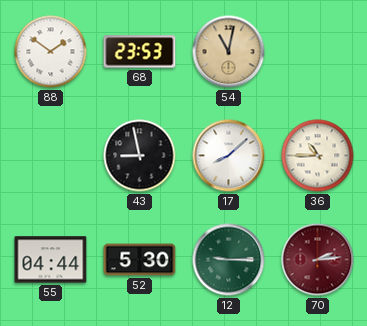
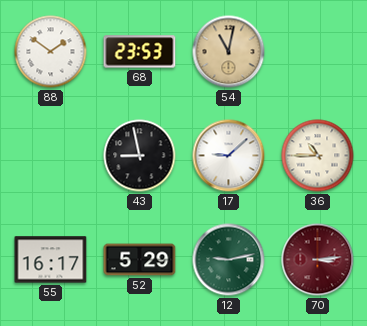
17: 8:08 -> 9:08
55: 04:44 -> 16:17
52: 5:30 -> 5:29
12: 9:15 -> 9:13
70: 2:14 -> 3:14
